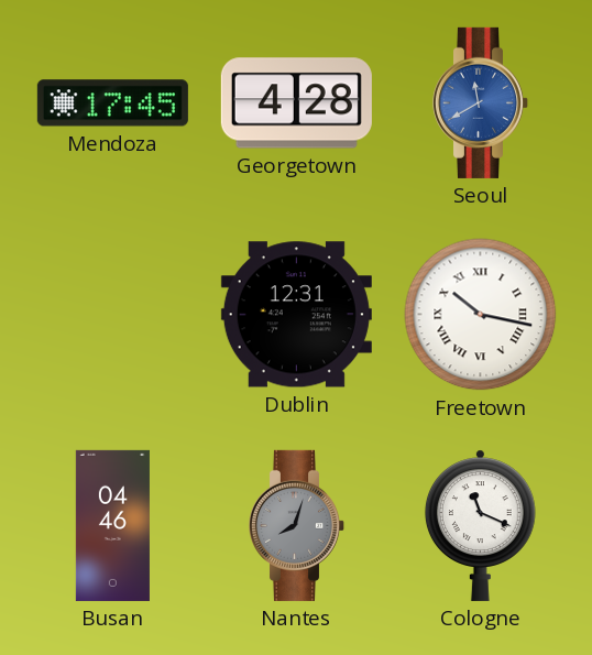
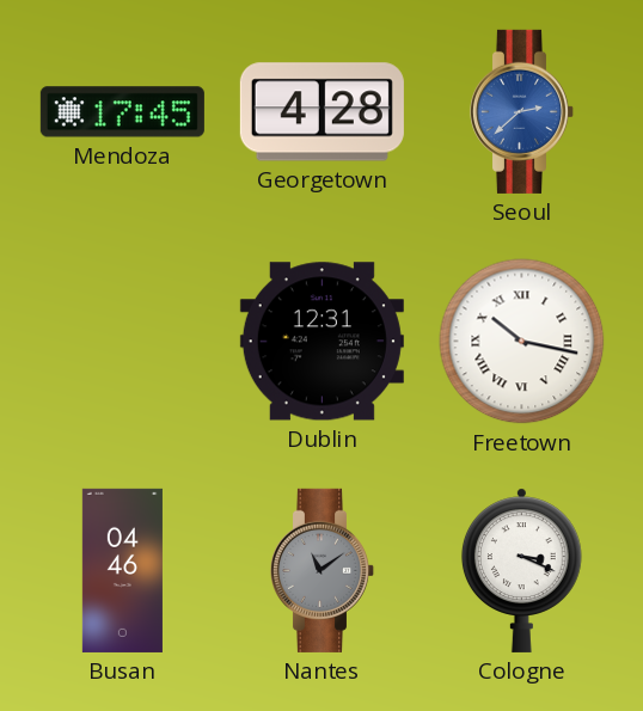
Seoul: 11:40 -> 2:38
Nantes: 8:03 -> 11:09
Cologne: 11:19 -> 3:19
